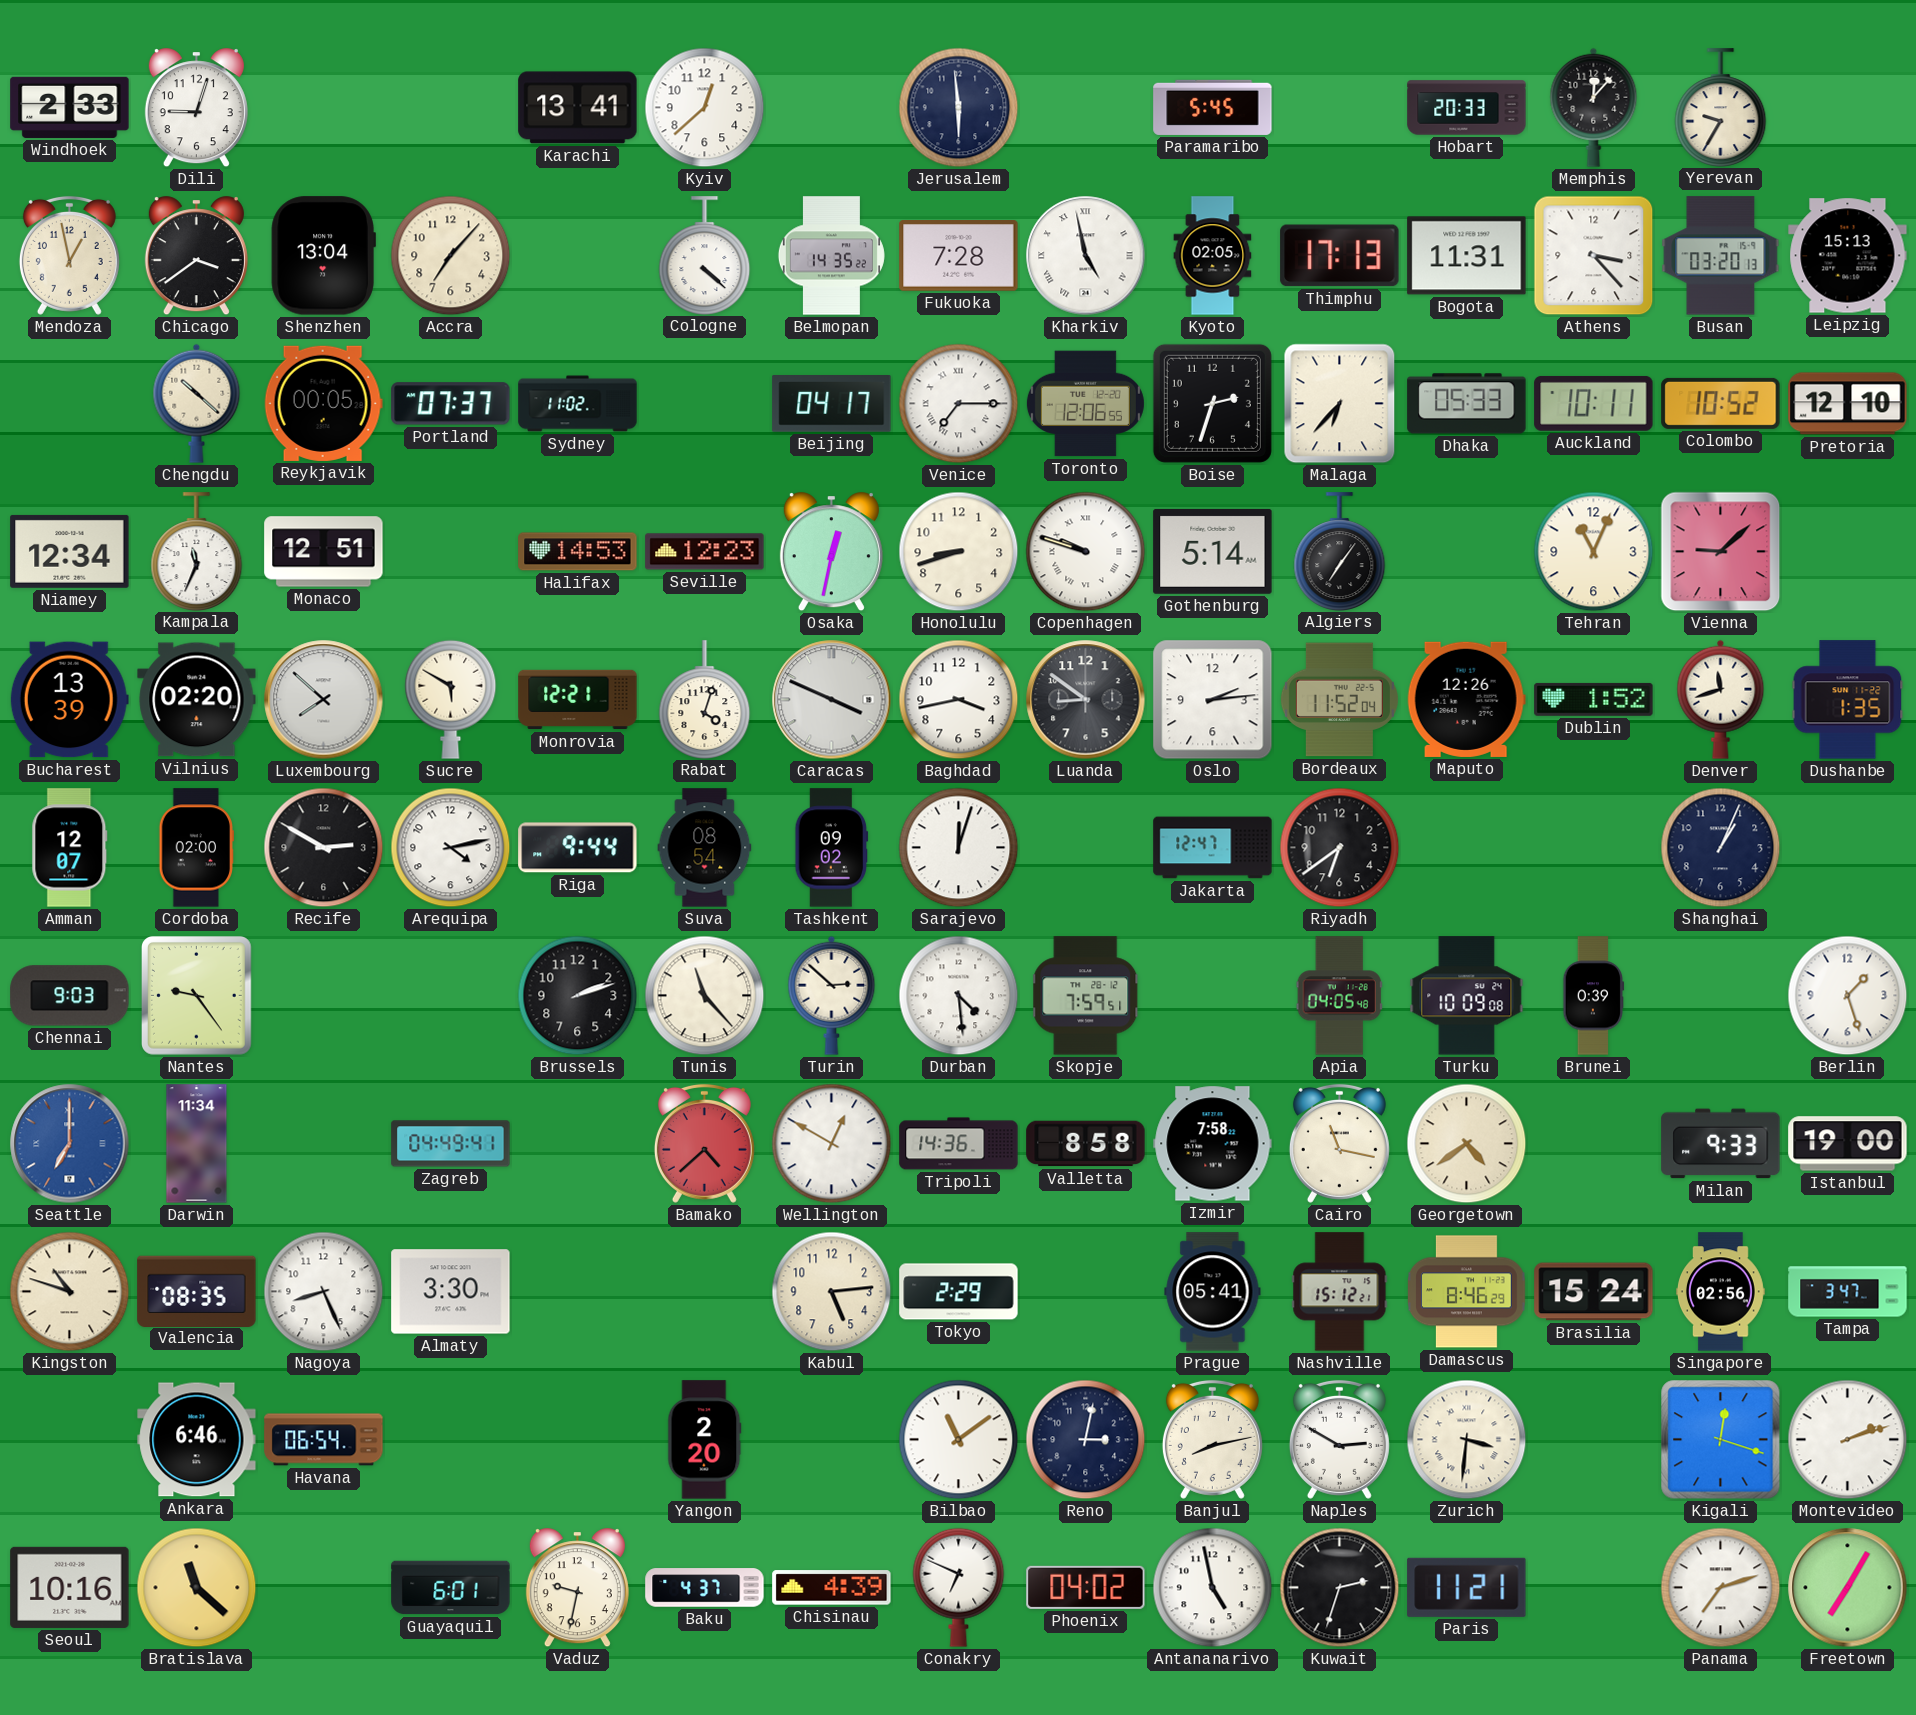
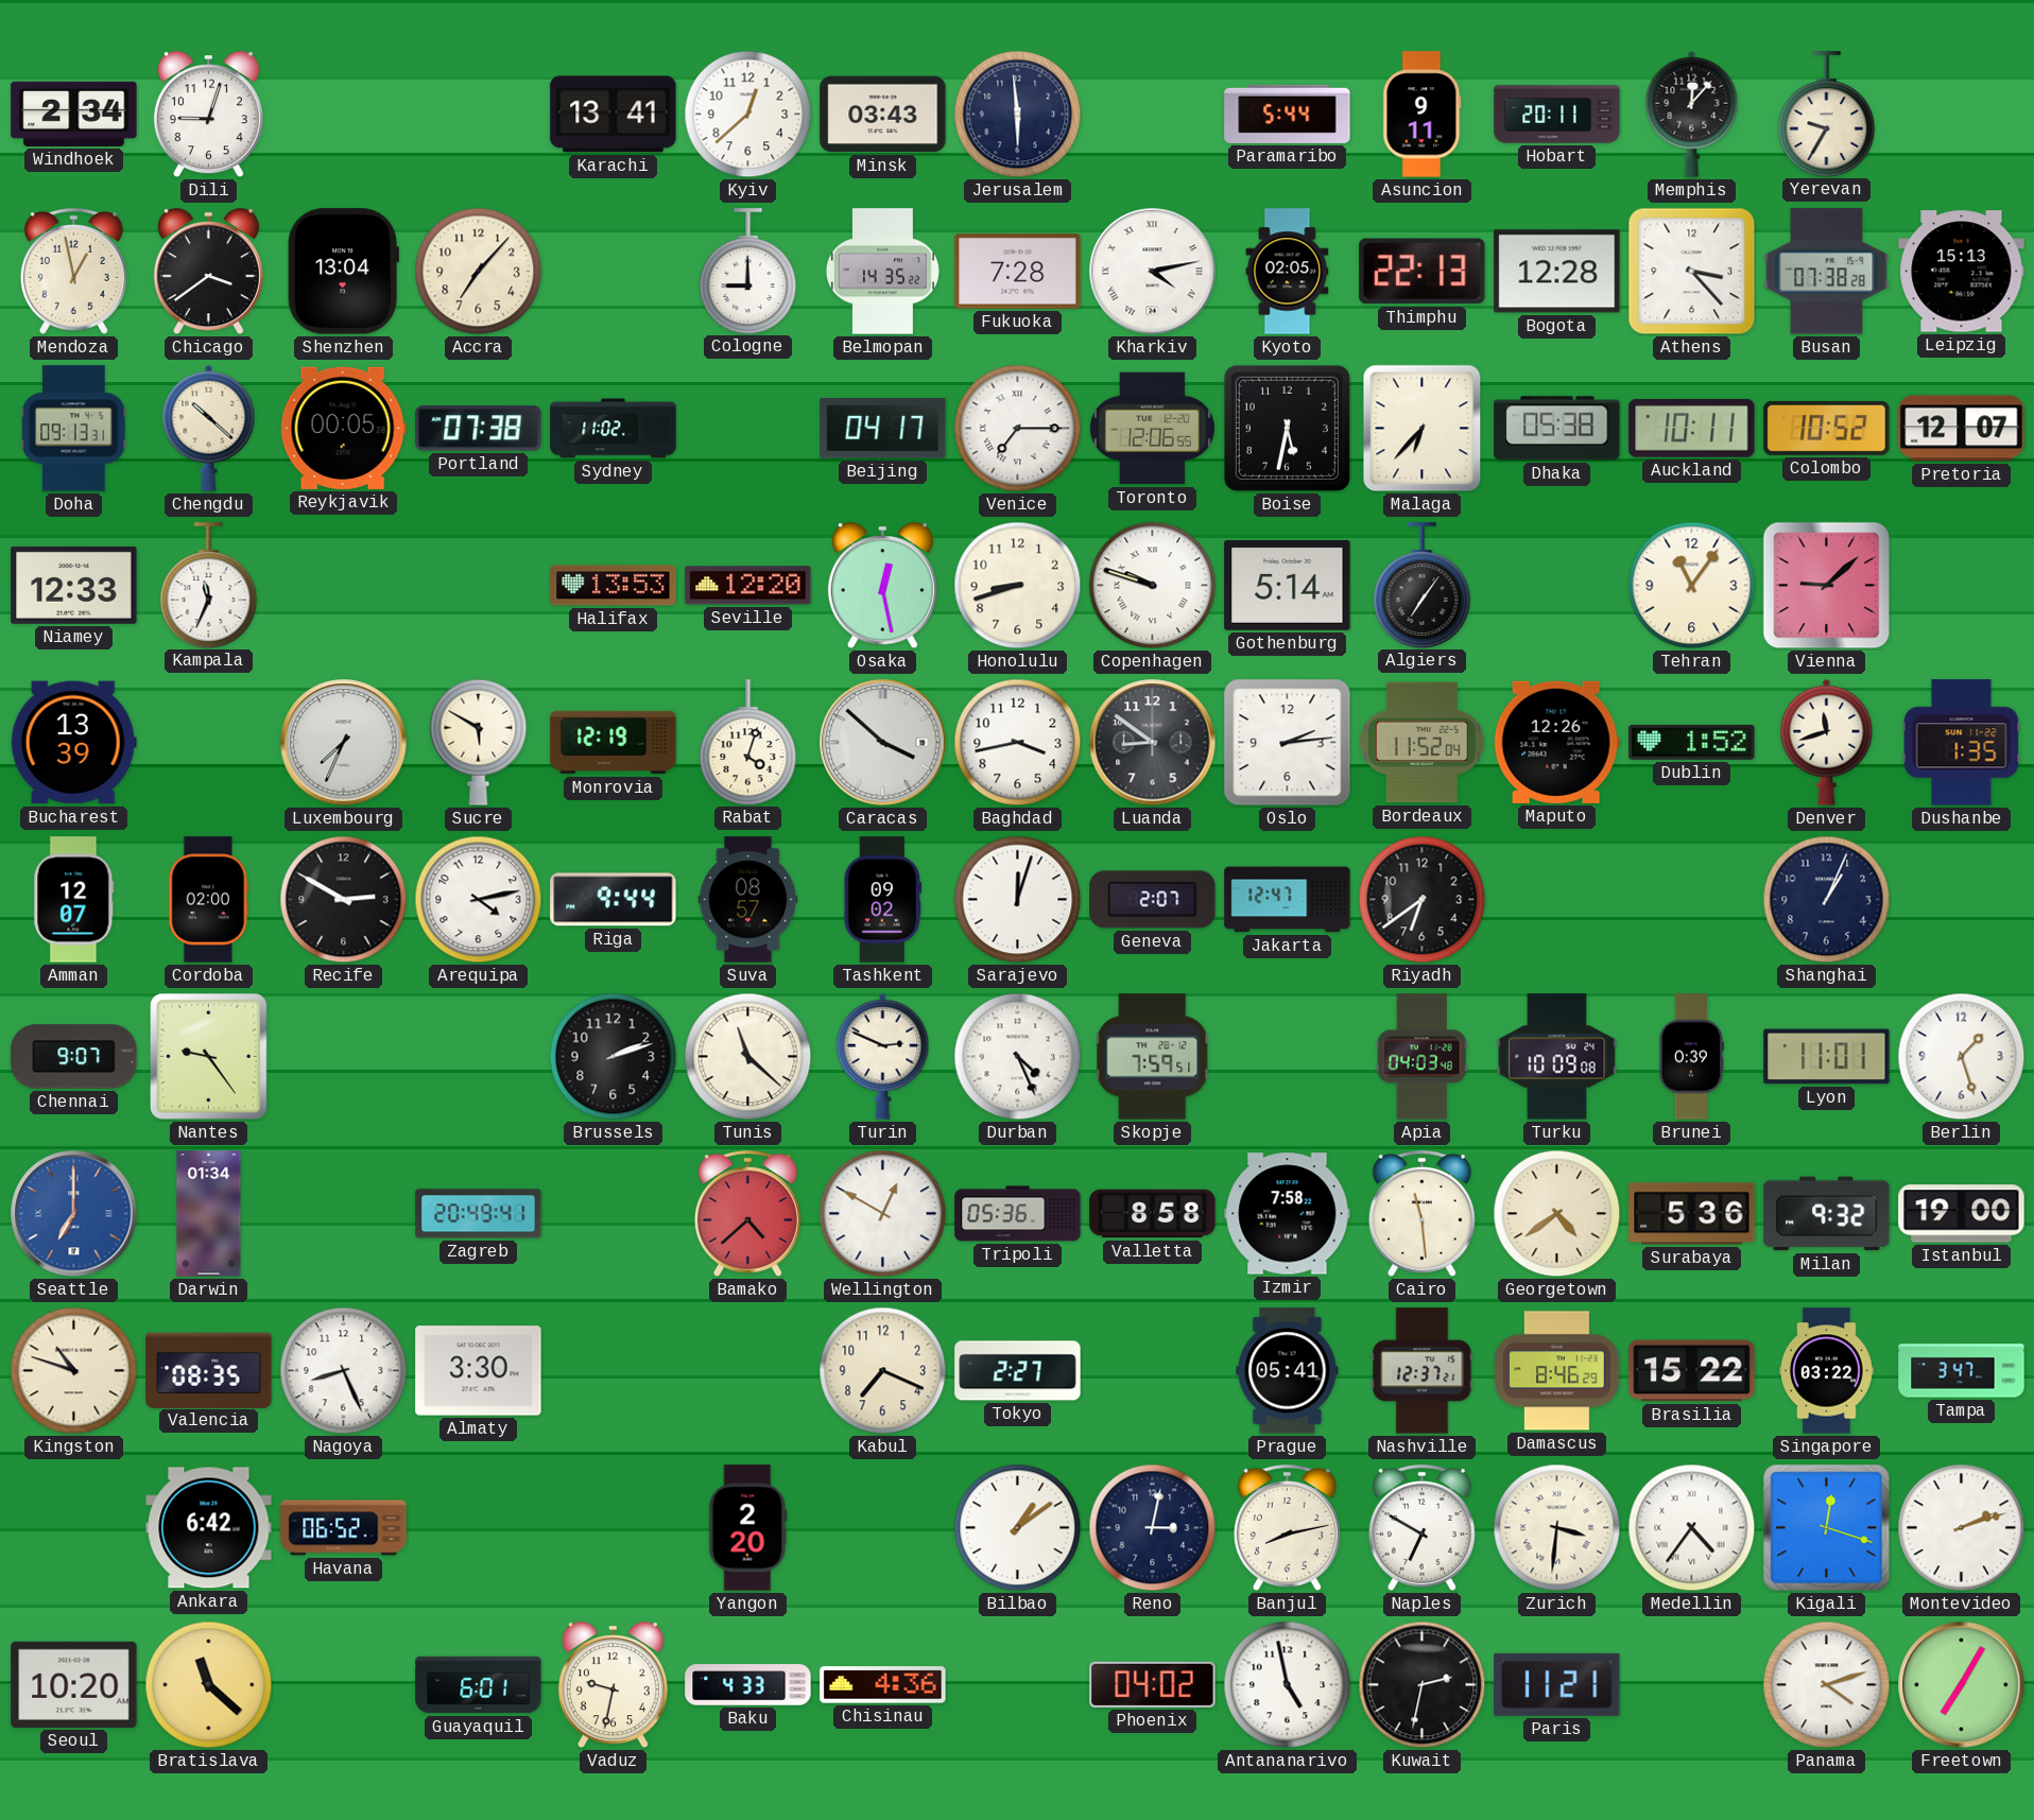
Windhoek: 2:33 -> 2:34
Minsk: none -> 03:43
Paramaribo: 5:45 -> 5:44
Asuncion: none -> 9:11
Hobart: 20:33 -> 20:11
Cologne: 4:22 -> 9:00
Kharkiv: 4:58 -> 4:13
Thimphu: 17:13 -> 22:13
Bogota: 11:31 -> 12:28
Busan: 03:20 -> 07:38
Doha: none -> 09:13
Portland: 07:37 -> 07:38
Boise: 2:33 -> 5:32
Dhaka: 05:33 -> 05:38
Pretoria: 12:10 -> 12:07
Niamey: 12:34 -> 12:33
Monaco: 12:51 -> none
Halifax: 14:53 -> 13:53
Seville: 12:23 -> 12:20
Osaka: 12:32 -> 12:28
Tehran: 11:04 -> 11:06
Vilnius: 02:20 -> none
Luxembourg: 7:52 -> 7:34
Monrovia: 12:21 -> 12:19
Caracas: 3:49 -> 3:52
Suva: 08:54 -> 08:57
Geneva: none -> 2:07
Chennai: 9:03 -> 9:07
Tunis: 11:23 -> 11:22
Turin: 2:52 -> 2:49
Durban: 4:29 -> 4:26
Apia: 04:05 -> 04:03
Lyon: none -> 11:01
Darwin: 11:34 -> 01:34
Zagreb: 04:49 -> 20:49
Tripoli: 14:36 -> 05:36
Cairo: 11:17 -> 11:29
Surabaya: none -> 5:36
Milan: 9:33 -> 9:32
Kabul: 5:14 -> 7:19
Tokyo: 2:29 -> 2:27
Nashville: 15:12 -> 12:37
Brasilia: 15:24 -> 15:22
Singapore: 02:56 -> 03:22
Ankara: 6:46 -> 6:42
Havana: 06:54 -> 06:52
Bilbao: 11:09 -> 1:09
Naples: 2:50 -> 6:50
Medellin: none -> 4:36
Seoul: 10:16 -> 10:20
Baku: 4:37 -> 4:33
Chisinau: 4:39 -> 4:36
Conakry: 6:49 -> none
Kuwait: 2:33 -> 2:32
Panama: 7:12 -> 4:12
